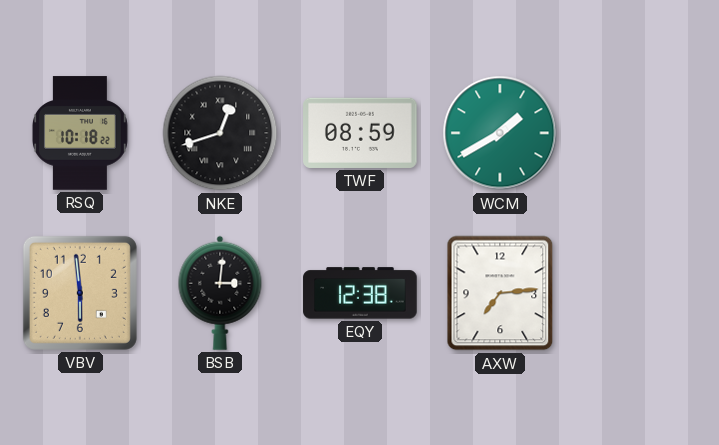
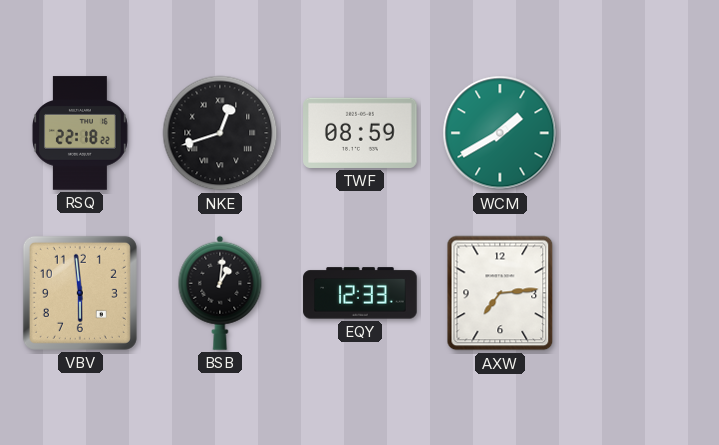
RSQ: 10:18 -> 22:18
BSB: 3:01 -> 1:01
EQY: 12:38 -> 12:33
